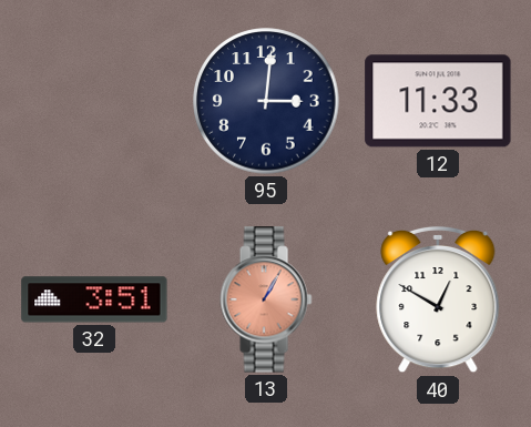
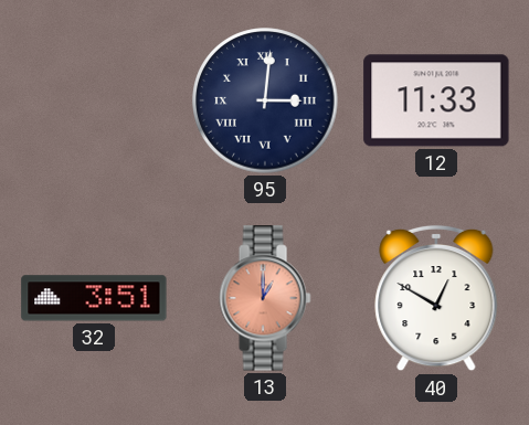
95 numerals: Arabic -> Roman
13: 1:05 -> 1:00
